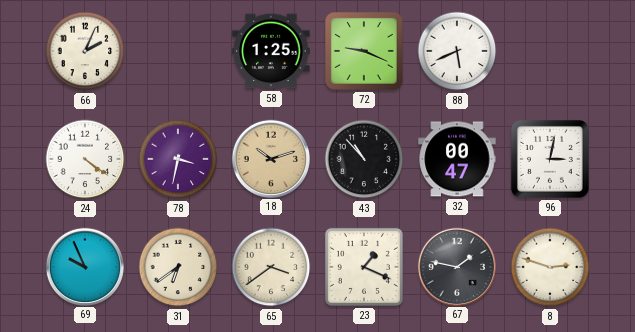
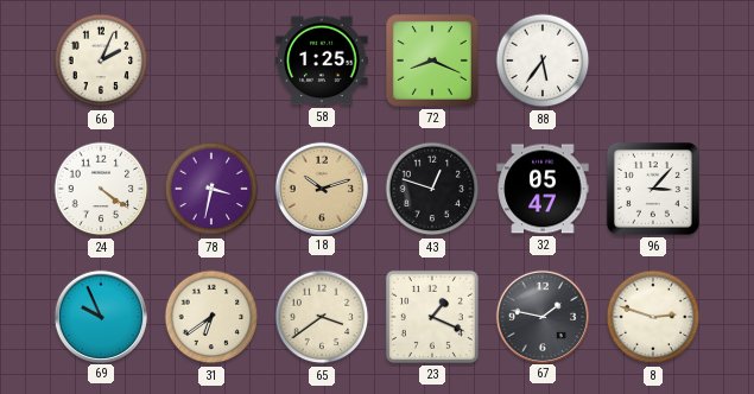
72: 9:19 -> 8:19
88: 5:41 -> 5:36
43: 10:53 -> 12:48
32: 00:47 -> 05:47
96: 3:02 -> 3:07
